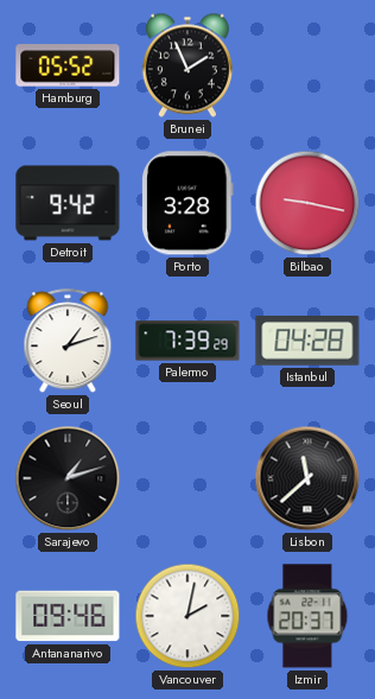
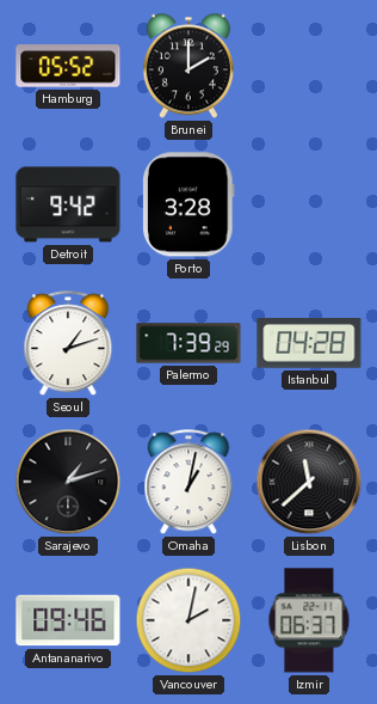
Brunei: 1:56 -> 2:00
Bilbao: 9:17 -> none
Omaha: none -> 1:02
Izmir: 20:37 -> 06:37
